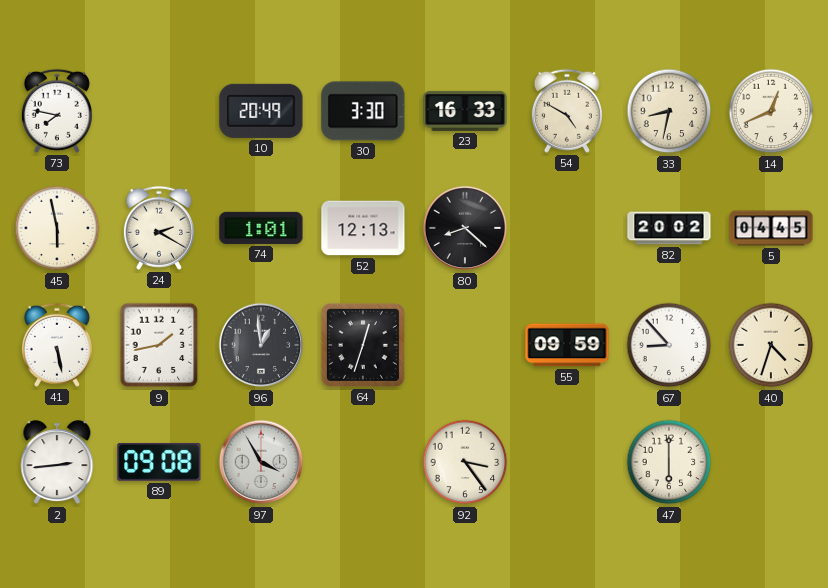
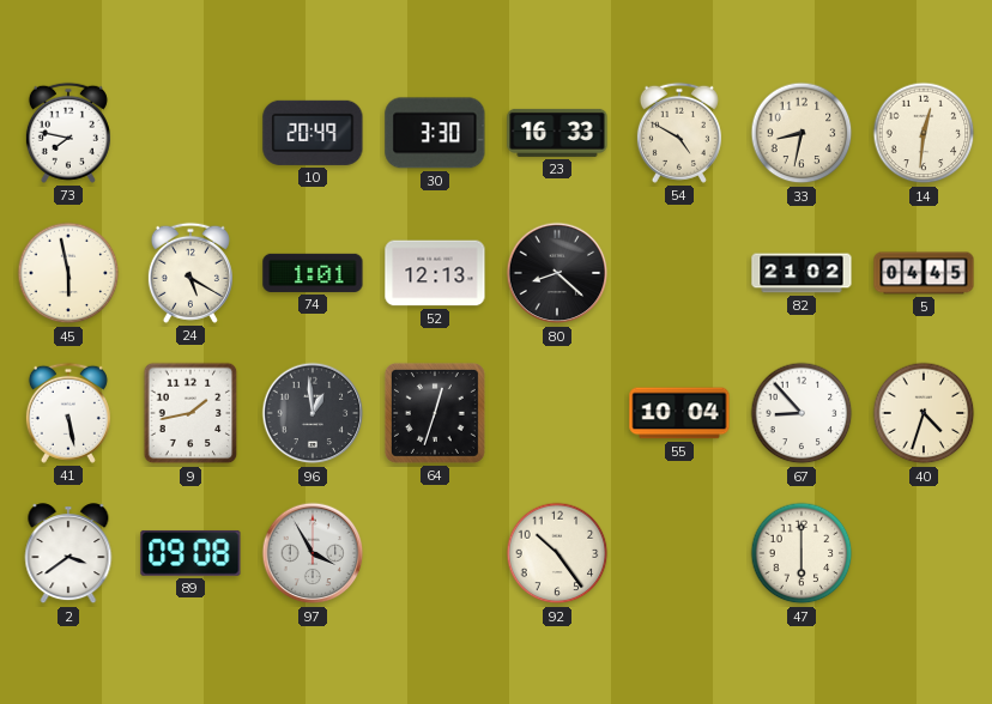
14: 12:41 -> 12:31
24: 2:20 -> 5:20
82: 20:02 -> 21:02
55: 09:59 -> 10:04
2: 2:44 -> 3:39
92: 3:24 -> 10:24
